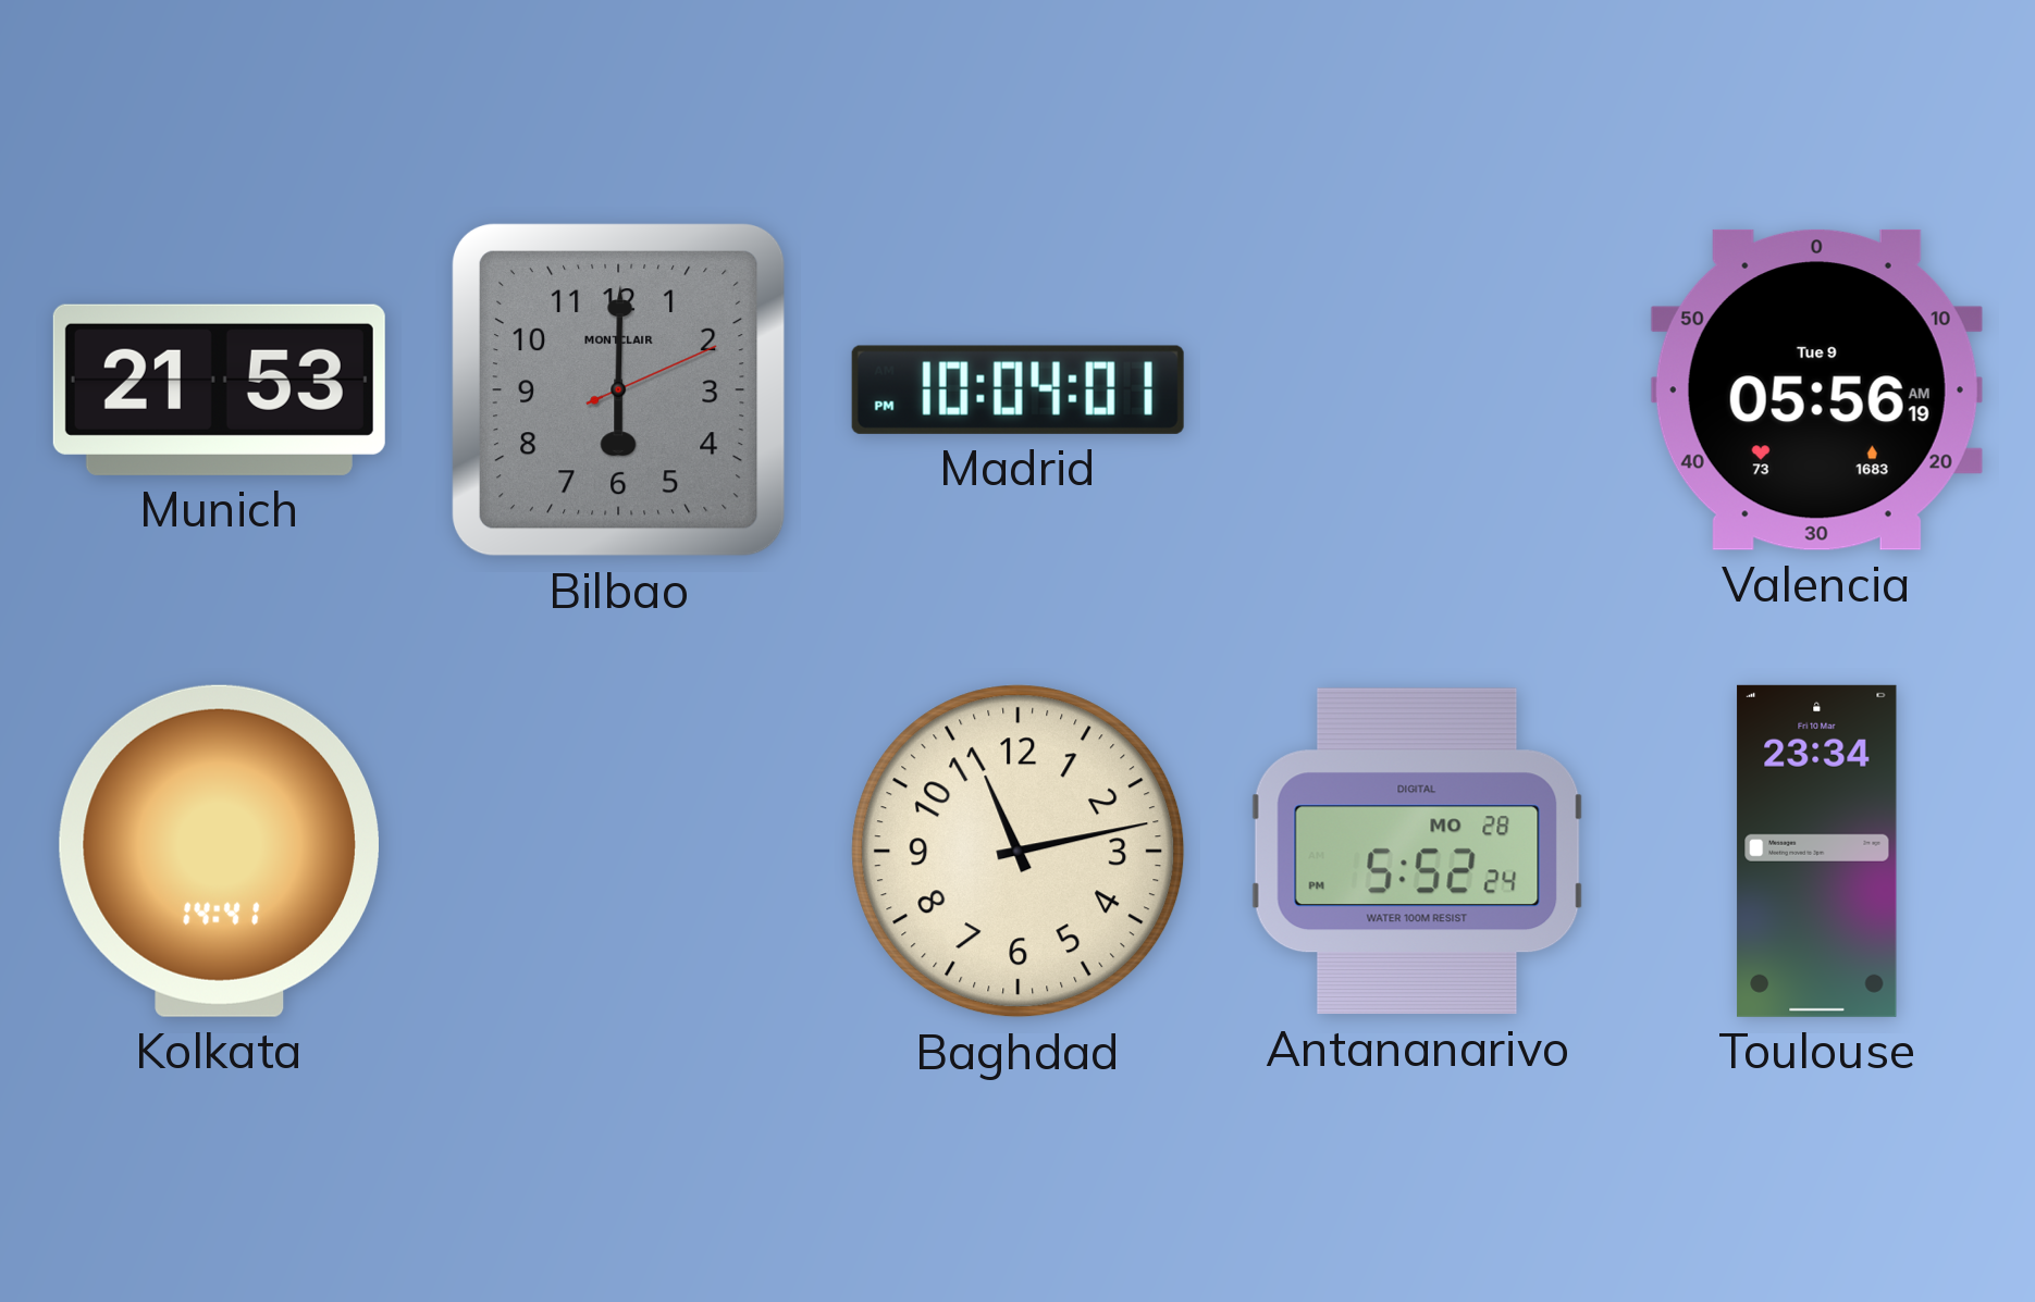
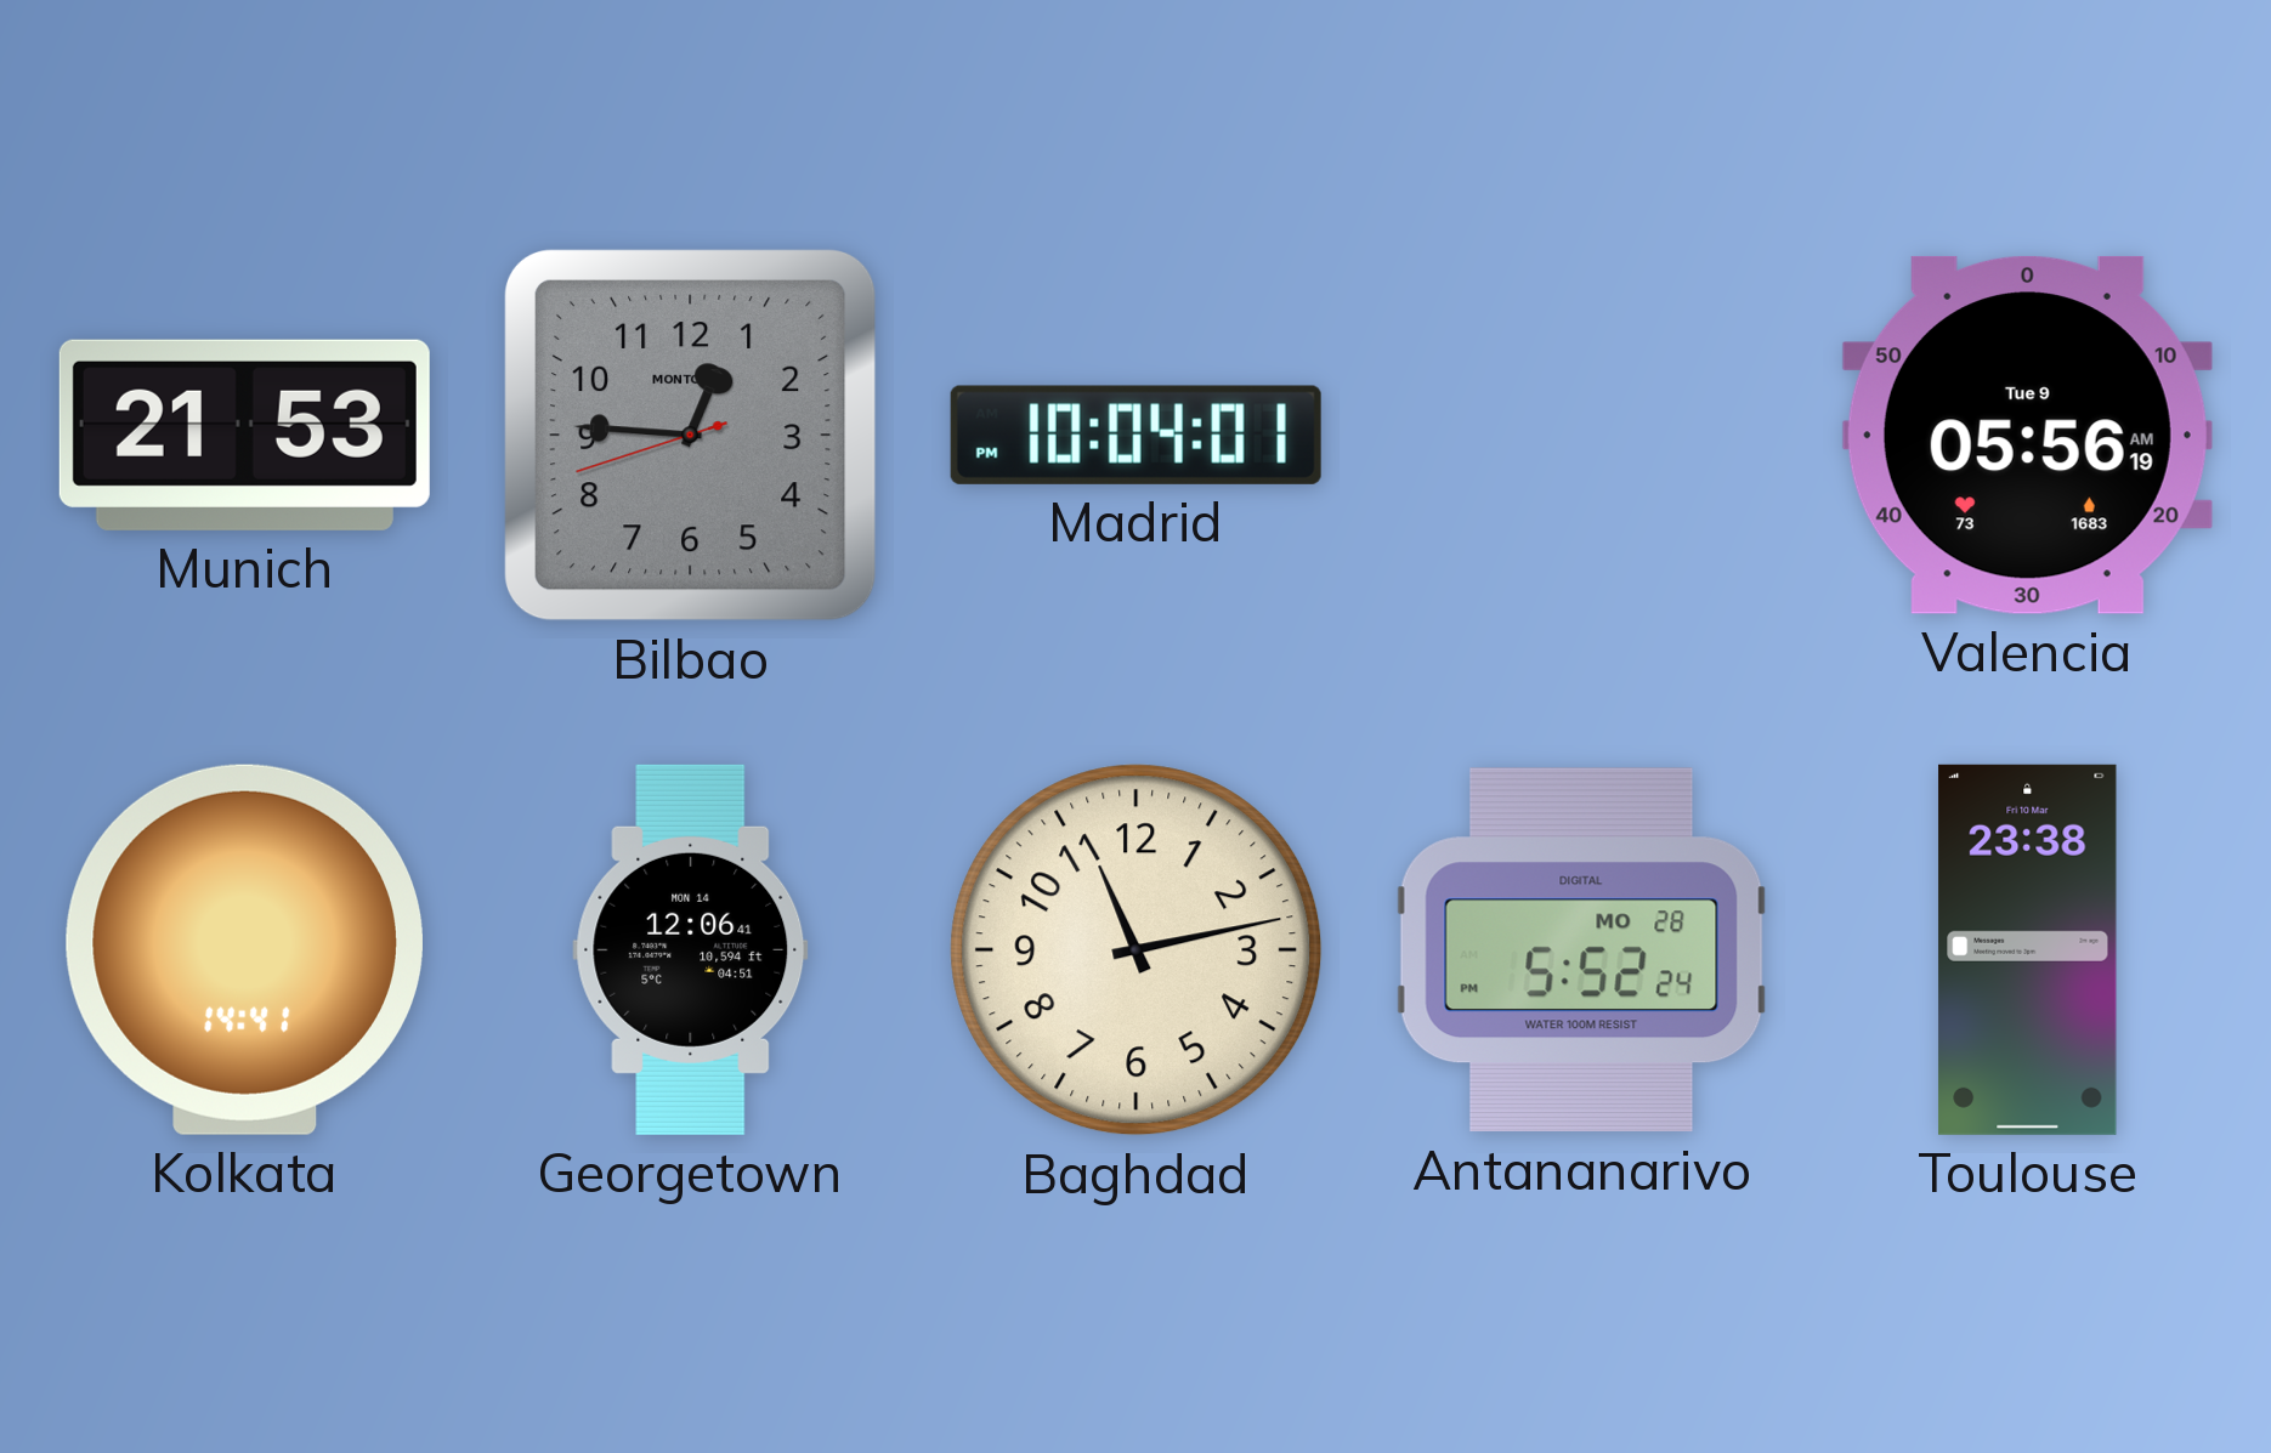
Bilbao: 6:00 -> 12:45
Georgetown: none -> 12:06
Toulouse: 23:34 -> 23:38
